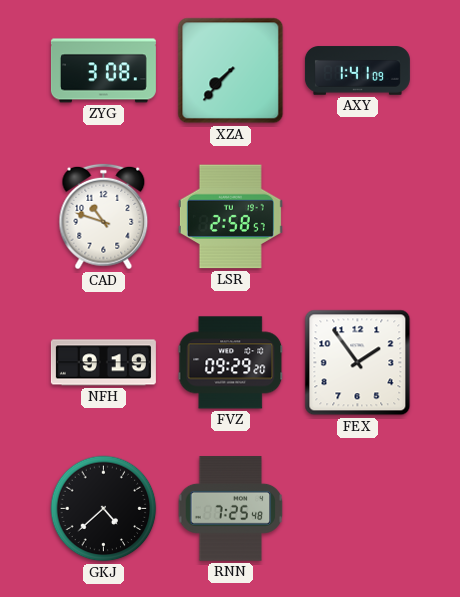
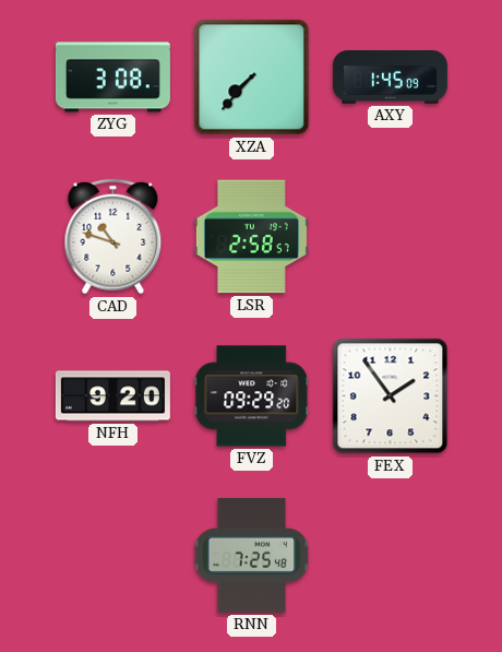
AXY: 1:41 -> 1:45
NFH: 9:19 -> 9:20
GKJ: 4:38 -> none
